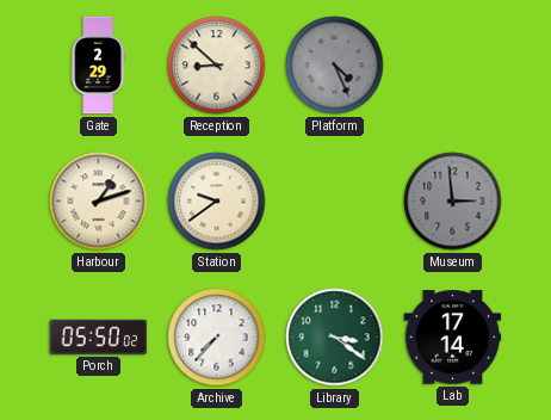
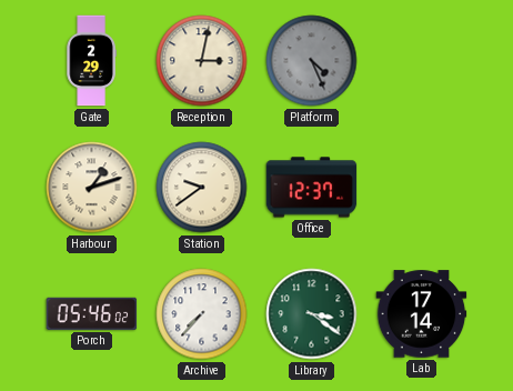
Reception: 8:52 -> 3:02
Office: none -> 12:37
Museum: 2:59 -> none
Porch: 05:50 -> 05:46
